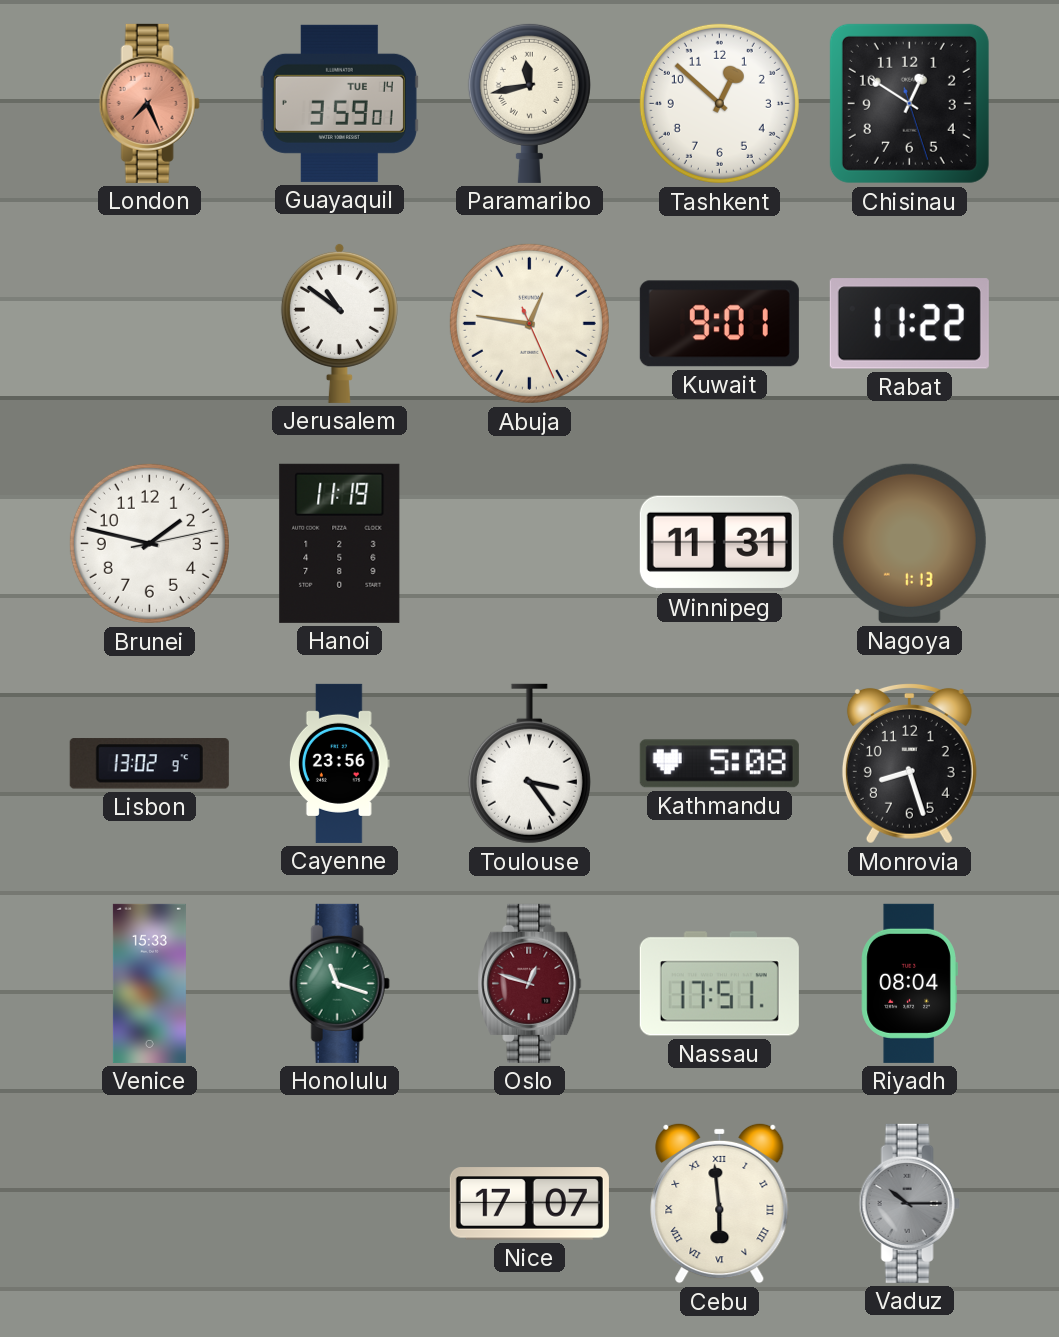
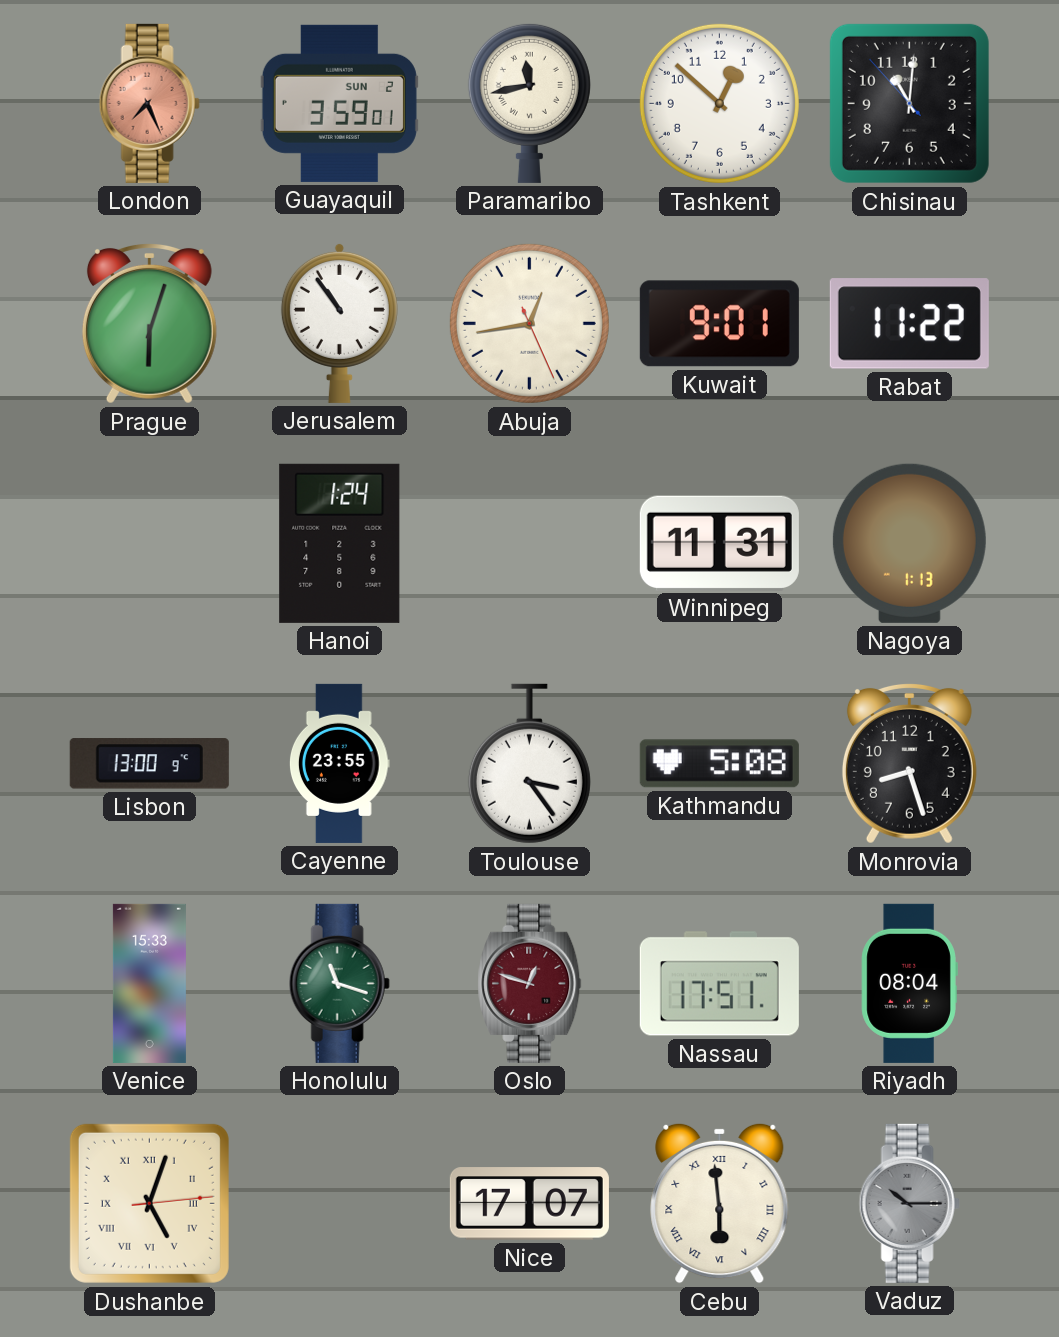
Guayaquil date: TUE 14 -> SUN 2
Chisinau: 12:50 -> 11:00
Prague: none -> 6:03
Jerusalem: 10:51 -> 10:54
Abuja: 12:46 -> 12:43
Brunei: 1:47 -> none
Hanoi: 11:19 -> 1:24
Lisbon: 13:02 -> 13:00
Cayenne: 23:56 -> 23:55
Dushanbe: none -> 5:03
